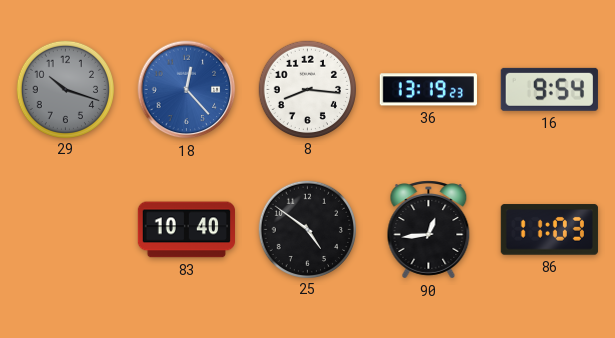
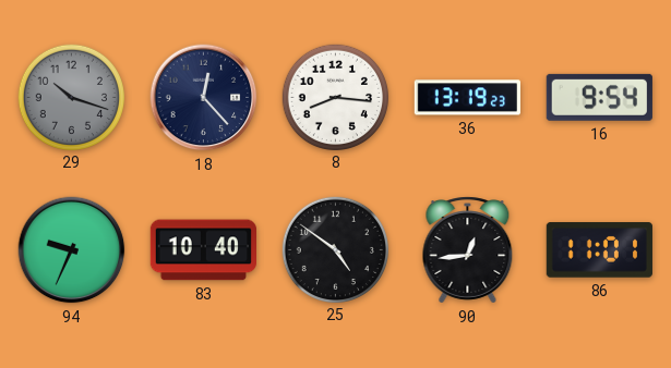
18 dial: blue -> navy
94: none -> 9:34
86: 11:03 -> 11:01
